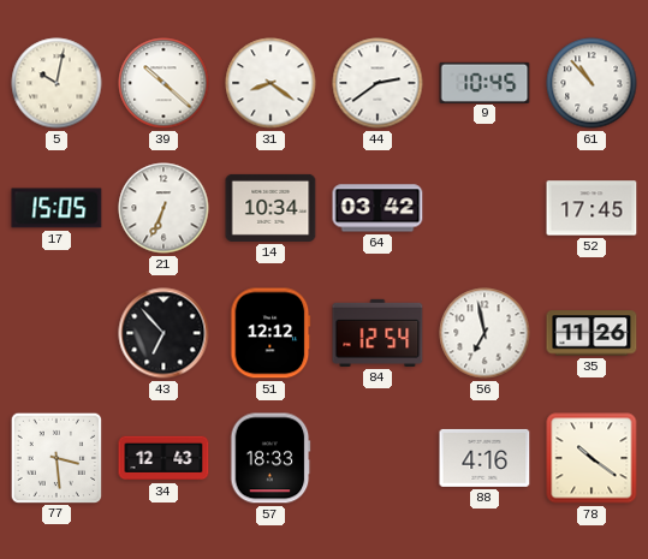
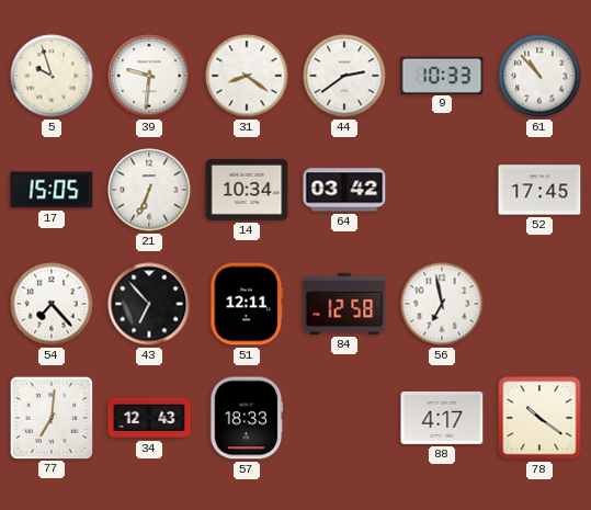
5: 10:02 -> 9:57
39: 10:22 -> 9:31
9: 10:45 -> 10:33
54: none -> 7:23
51: 12:12 -> 12:11
84: 12:54 -> 12:58
35: 11:26 -> none
77: 3:29 -> 7:01
88: 4:16 -> 4:17
